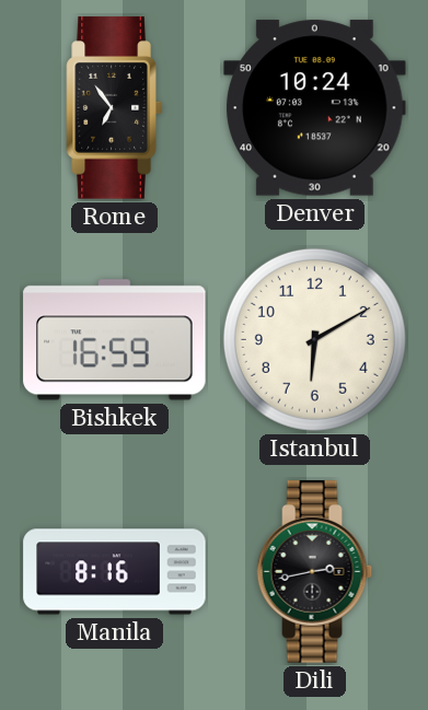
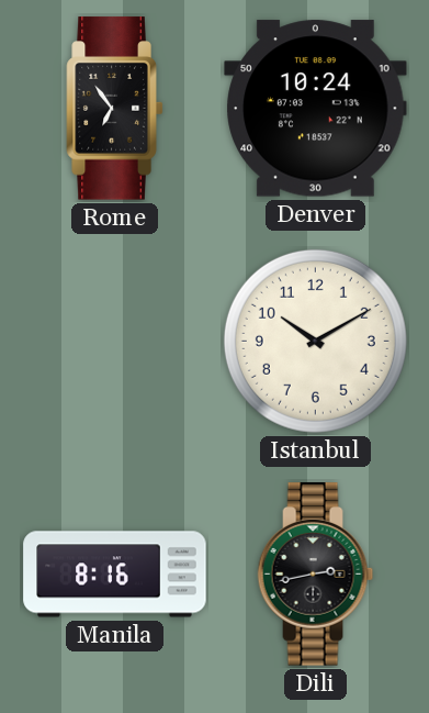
Bishkek: 16:59 -> none
Istanbul: 6:10 -> 10:10
